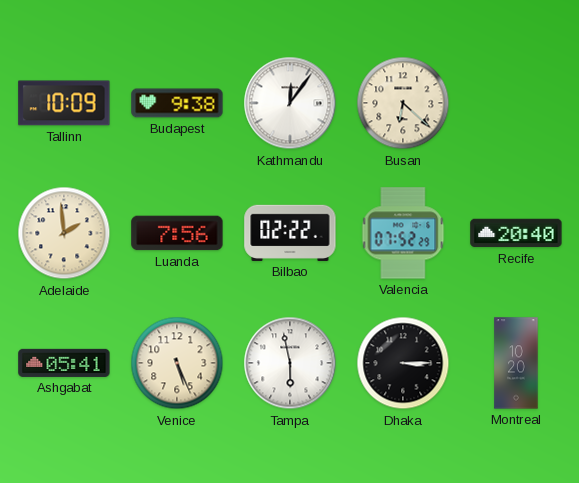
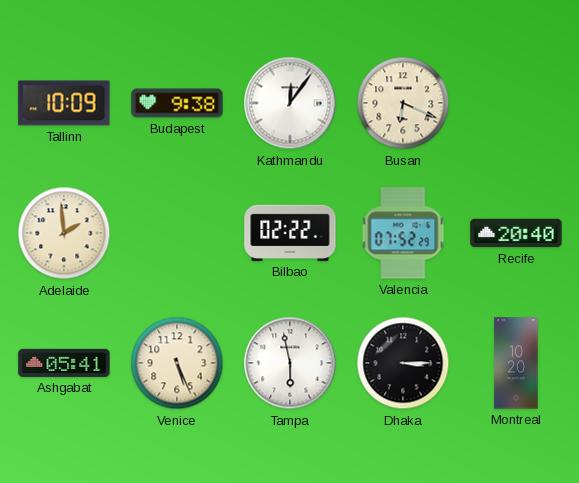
Busan: 6:22 -> 6:19
Luanda: 7:56 -> none
